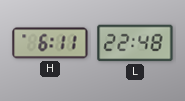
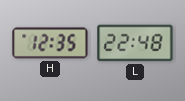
H: 6:11 -> 12:35
